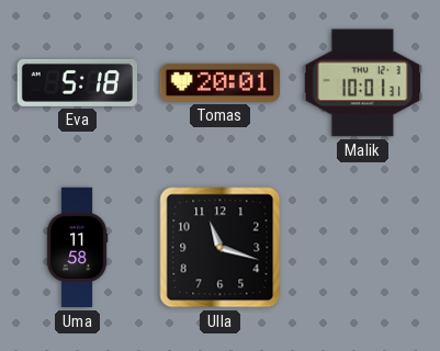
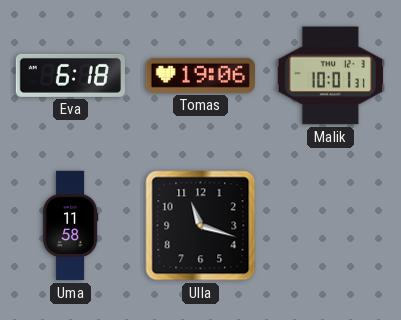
Eva: 5:18 -> 6:18
Tomas: 20:01 -> 19:06
